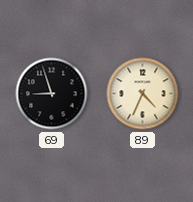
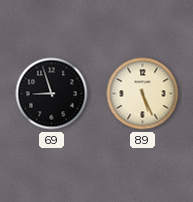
89: 4:34 -> 5:26
